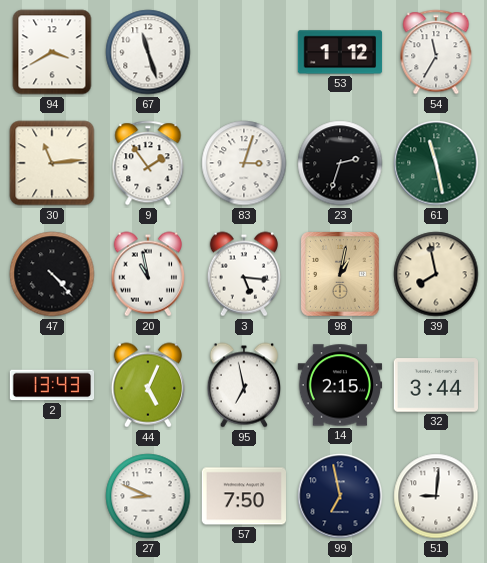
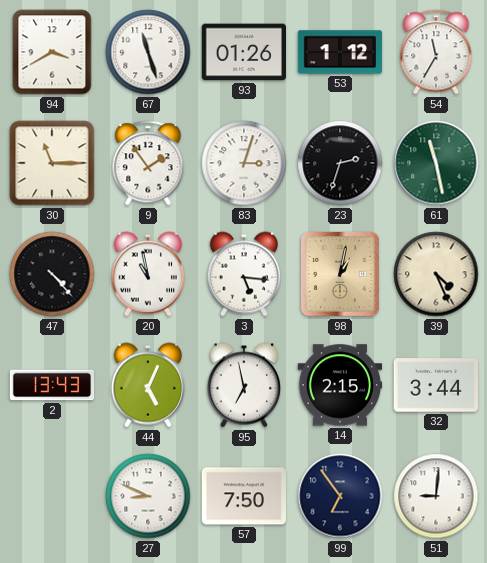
93: none -> 01:26
30: 11:14 -> 11:15
39: 7:58 -> 4:26
99: 6:58 -> 6:54
